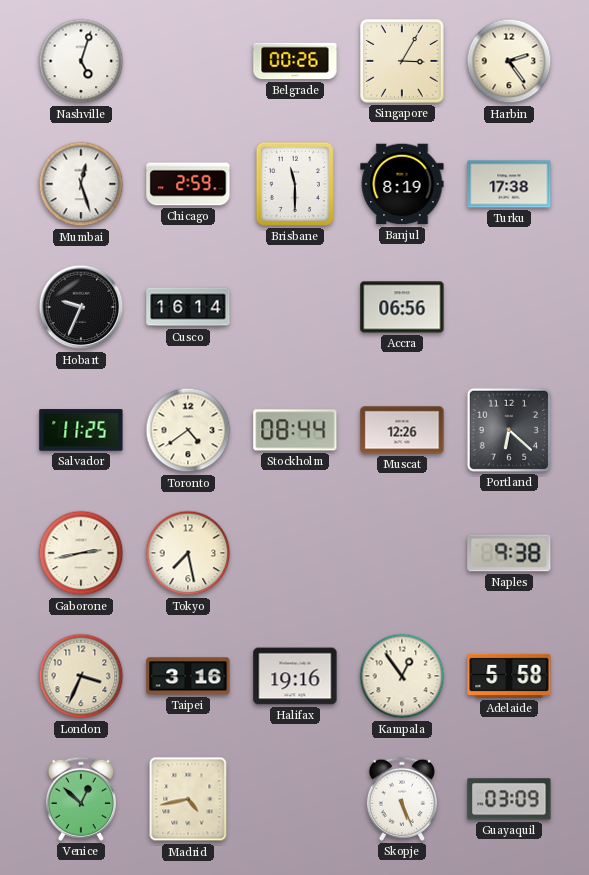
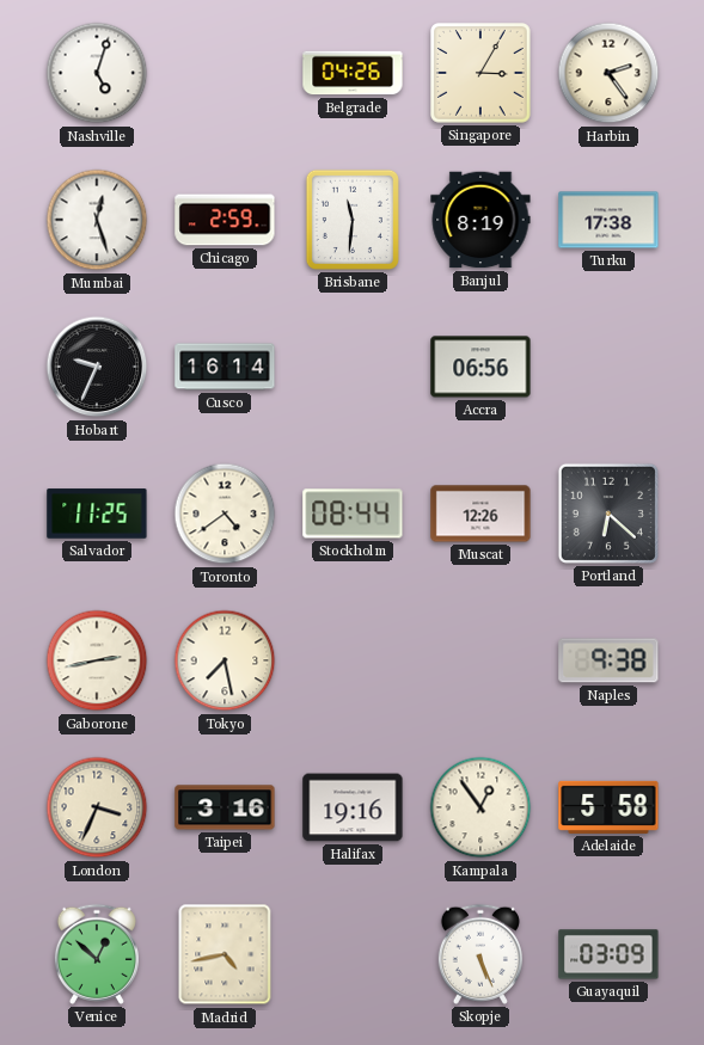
Belgrade: 00:26 -> 04:26
Brisbane: 11:30 -> 11:31
